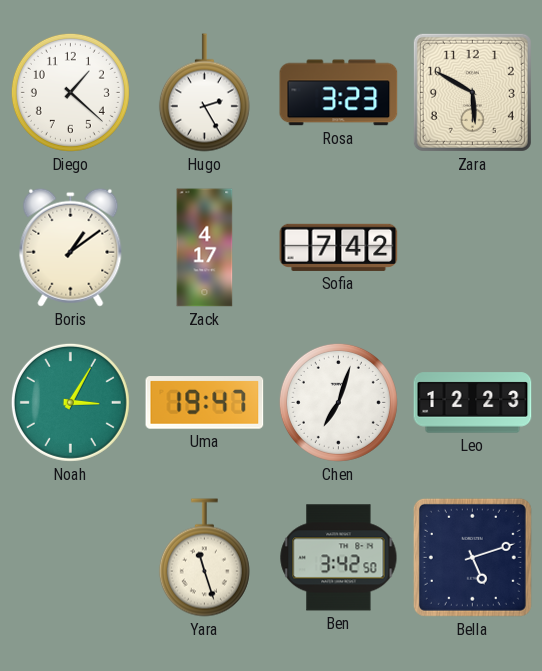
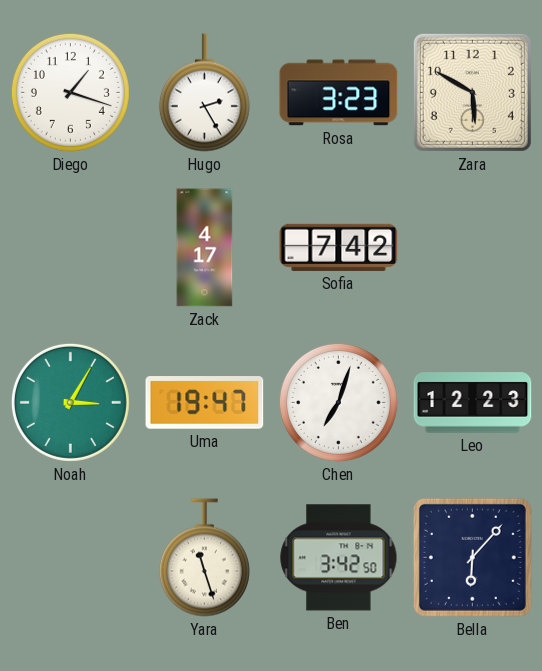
Diego: 1:22 -> 1:18
Boris: 1:09 -> none
Bella: 5:12 -> 6:07
